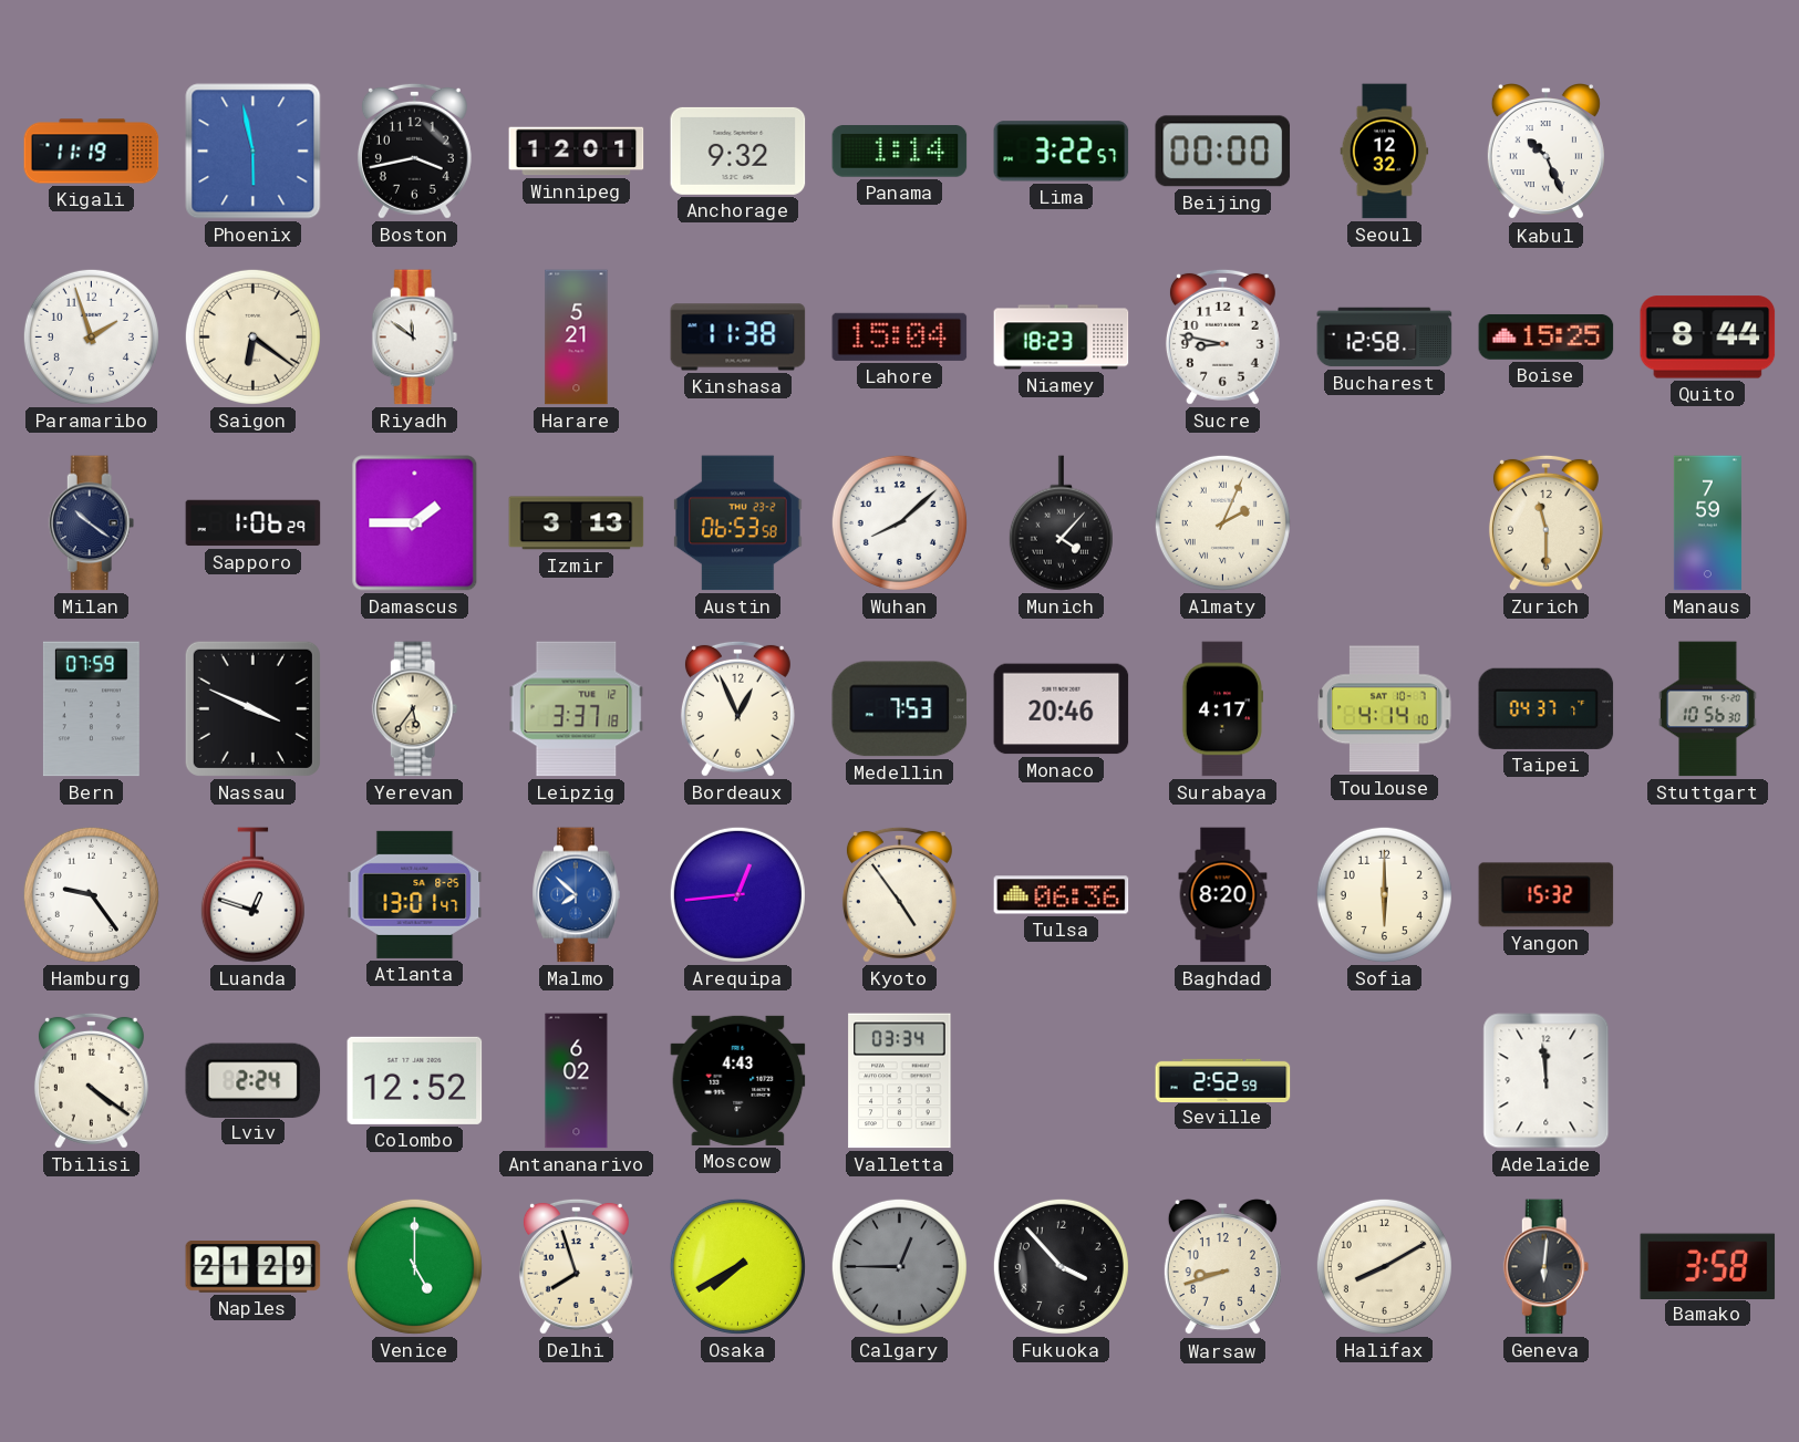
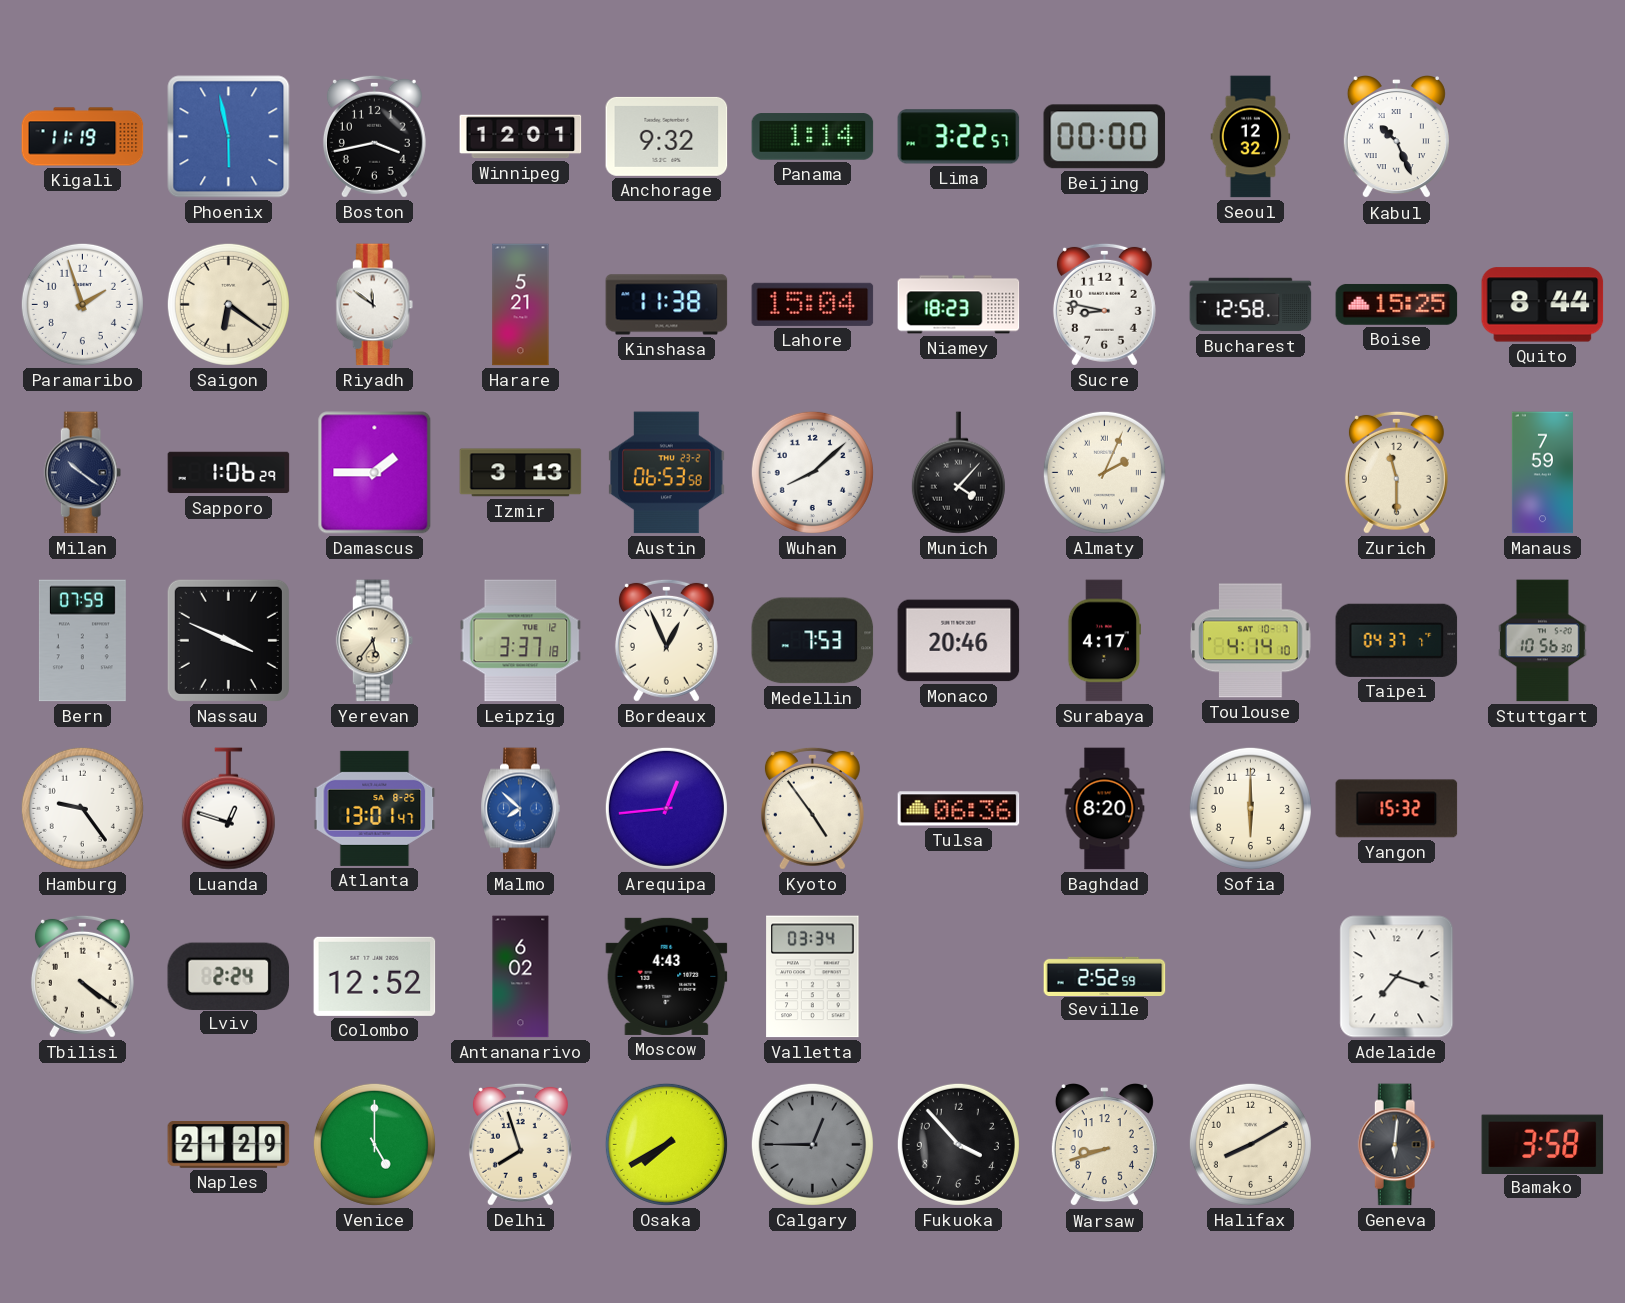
Adelaide: 11:59 -> 7:18
